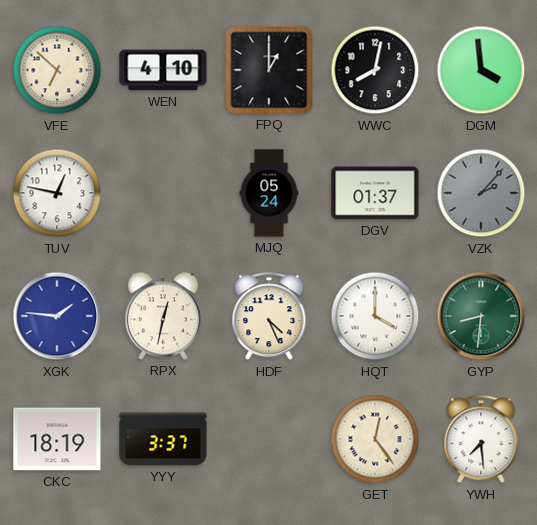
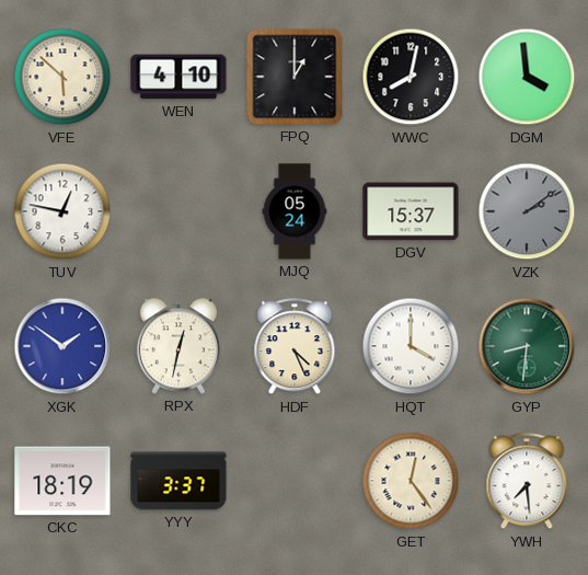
VFE: 6:52 -> 5:52
DGV: 01:37 -> 15:37
VZK: 2:07 -> 2:09
XGK: 1:46 -> 1:51
